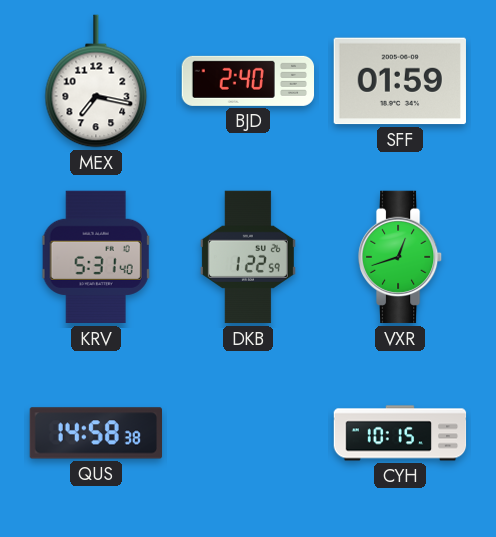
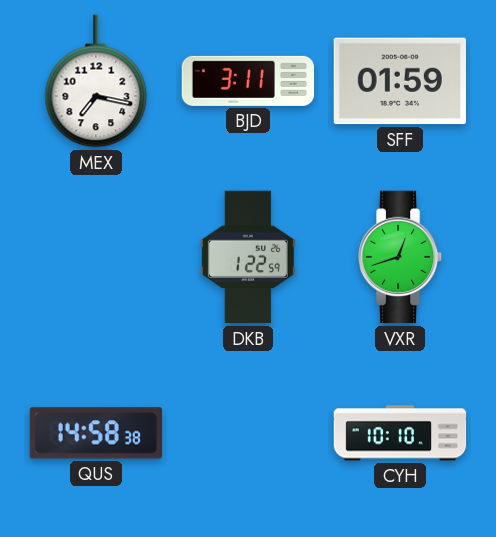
BJD: 2:40 -> 3:11
KRV: 5:31 -> none
CYH: 10:15 -> 10:10
